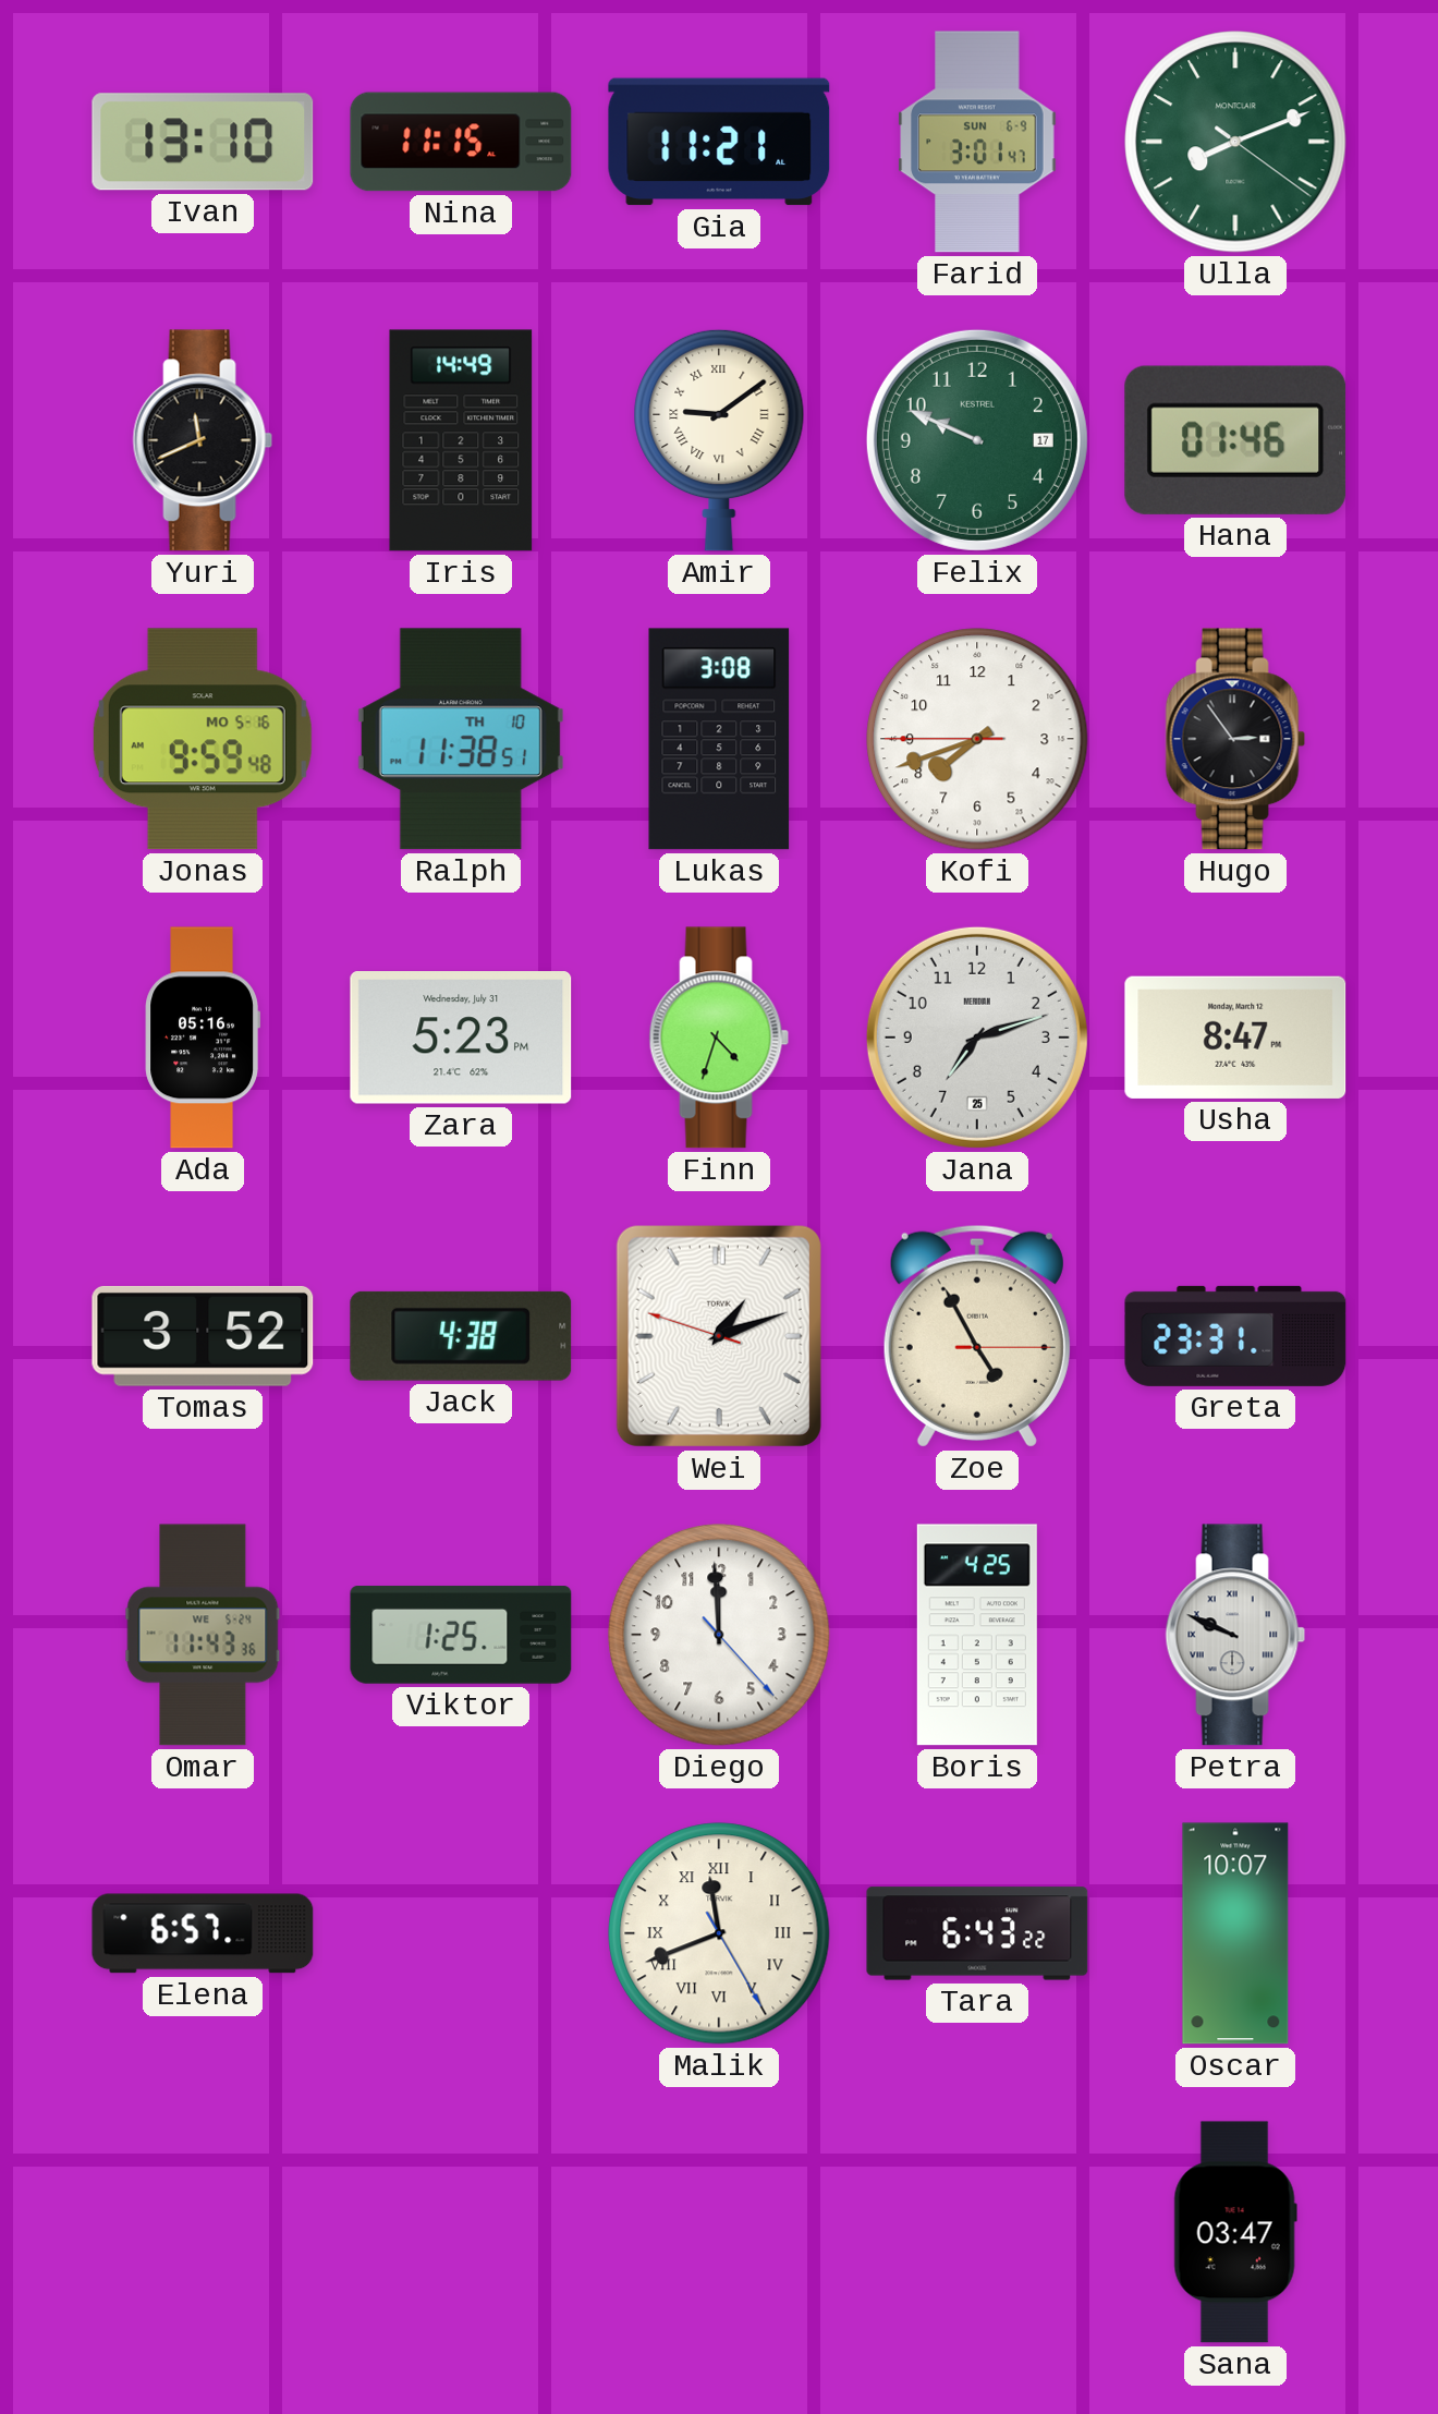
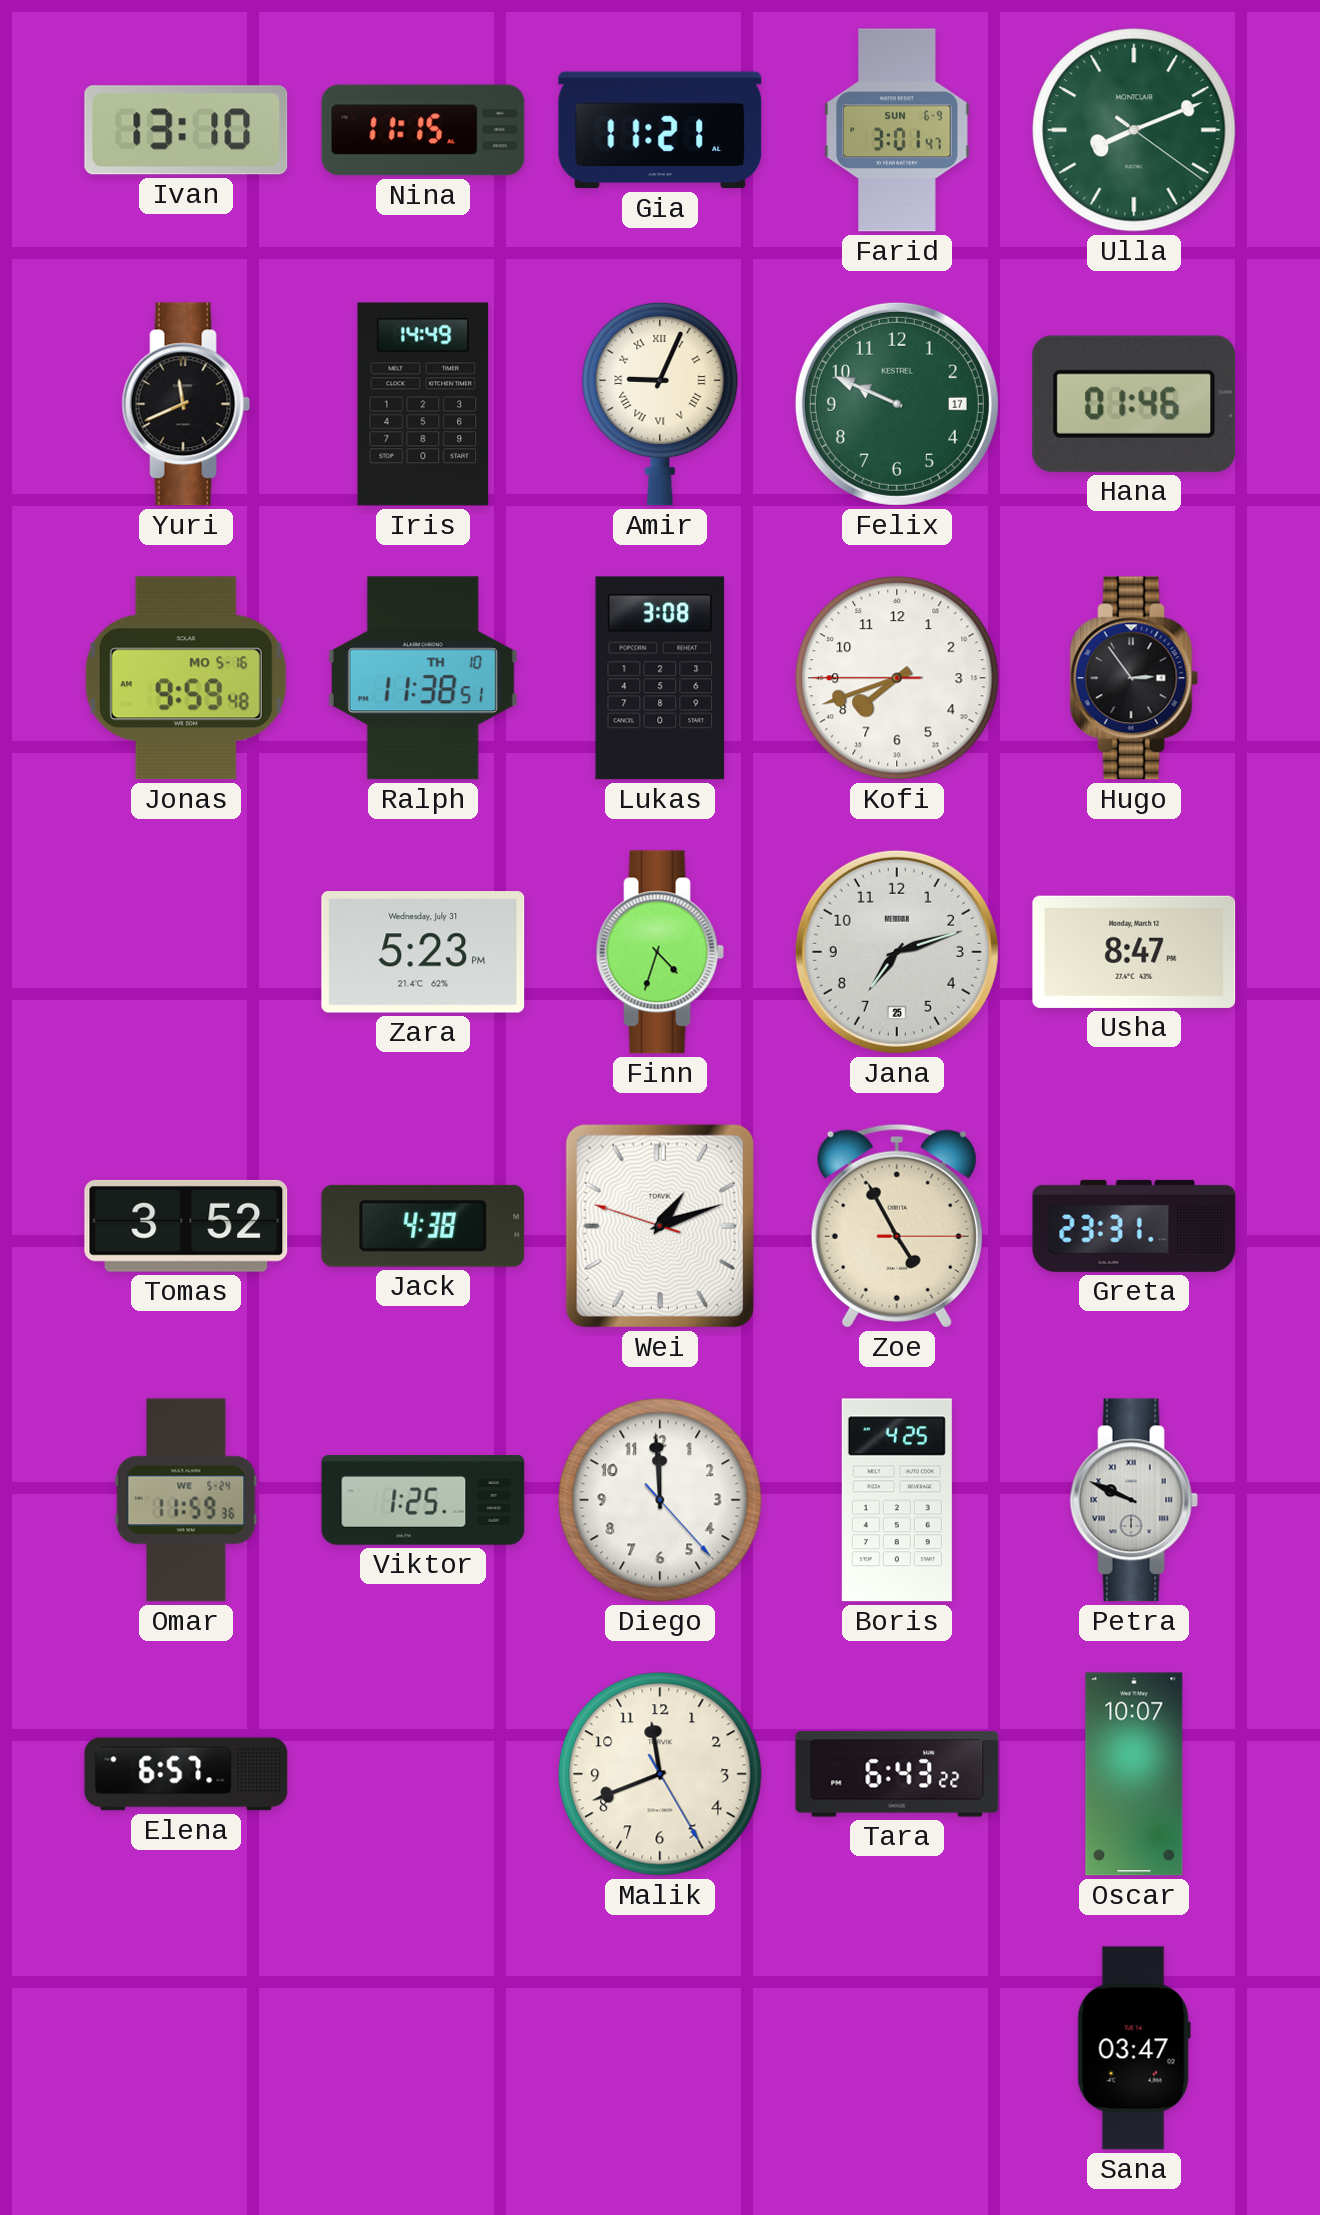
Amir: 9:09 -> 9:04
Ada: 05:16 -> none
Omar: 11:43 -> 11:59
Malik numerals: Roman -> Arabic
